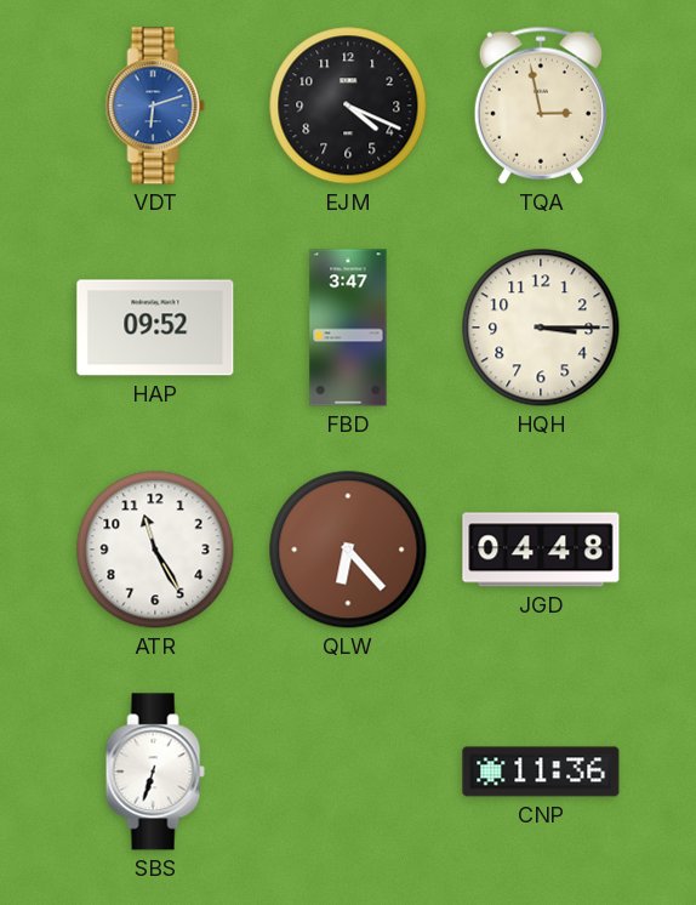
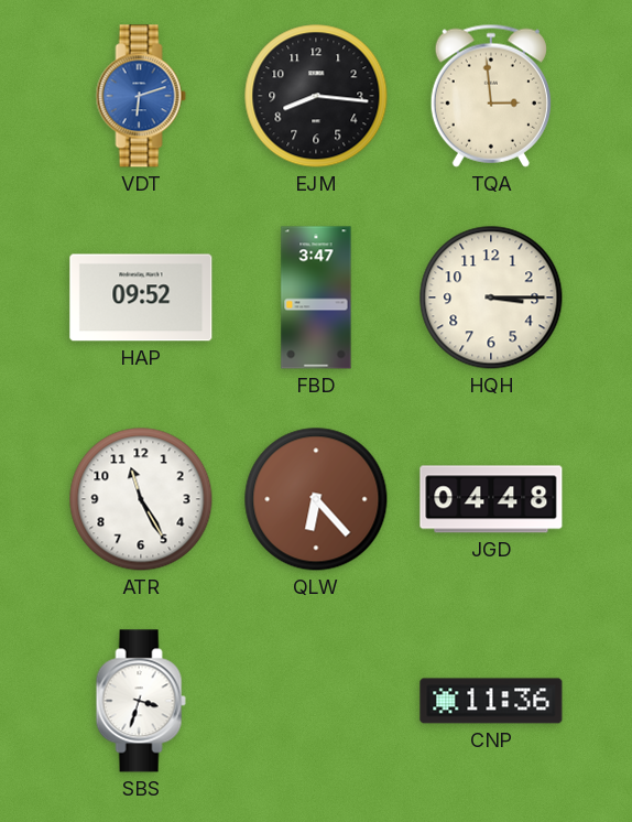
EJM: 4:19 -> 8:16
TQA: 2:58 -> 2:59
SBS: 6:33 -> 3:33
